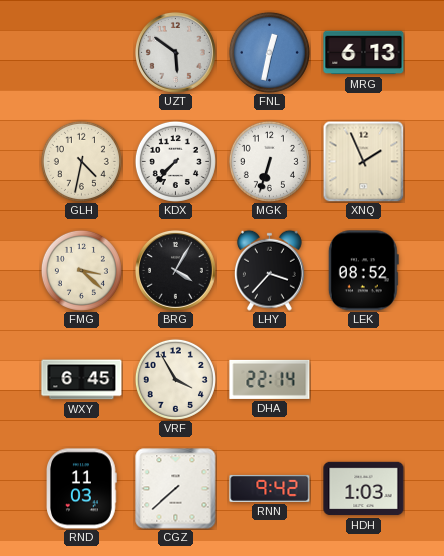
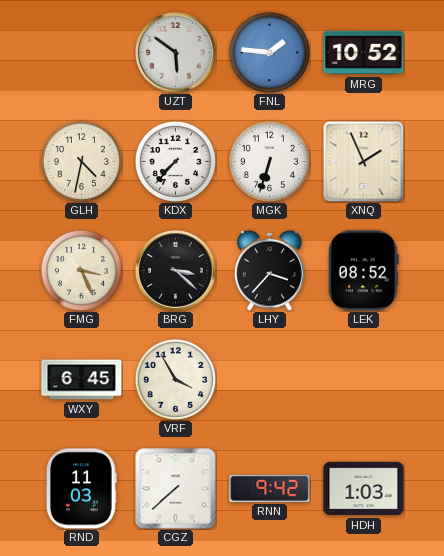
FNL: 12:32 -> 1:46
MRG: 6:13 -> 10:52
FMG: 3:22 -> 3:26
BRG: 4:05 -> 3:22
DHA: 22:14 -> none
